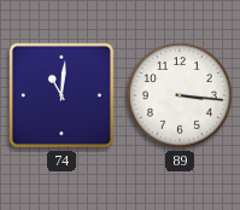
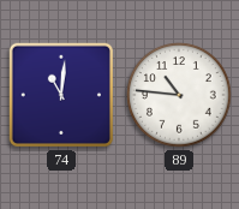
89: 3:16 -> 10:46
